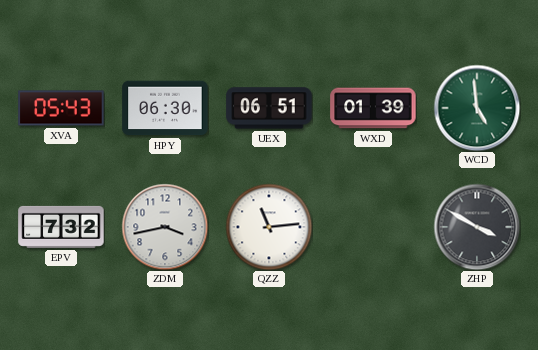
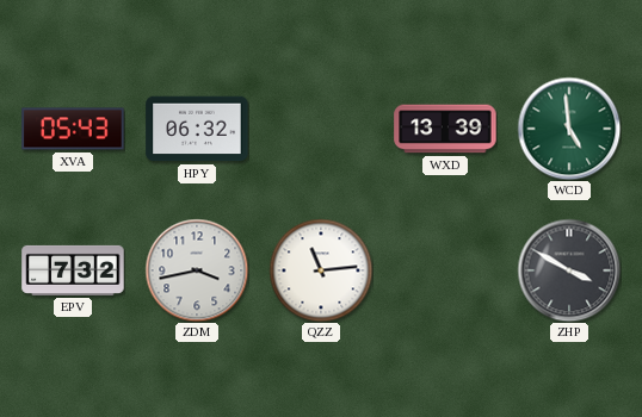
HPY: 06:30 -> 06:32
UEX: 06:51 -> none
WXD: 01:39 -> 13:39
